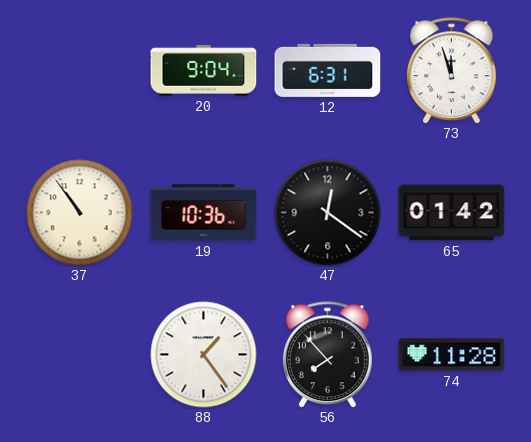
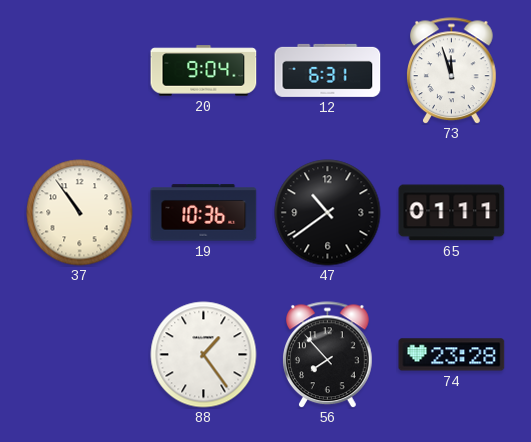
47: 12:21 -> 10:39
65: 01:42 -> 01:11
74: 11:28 -> 23:28
